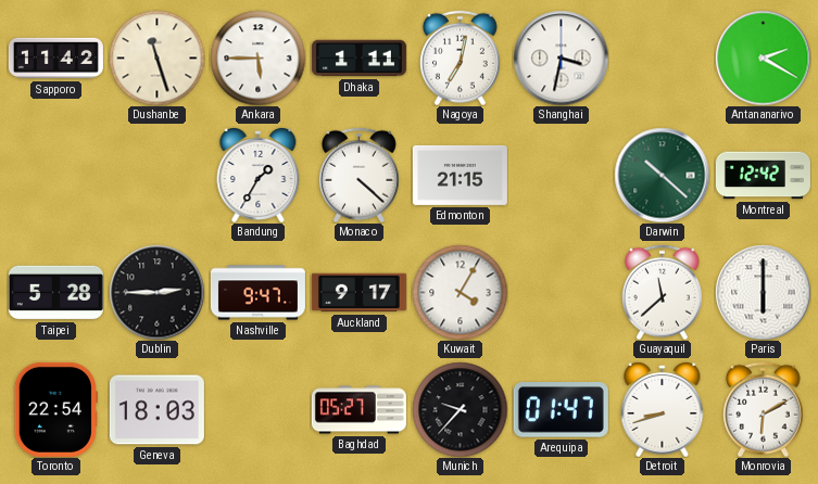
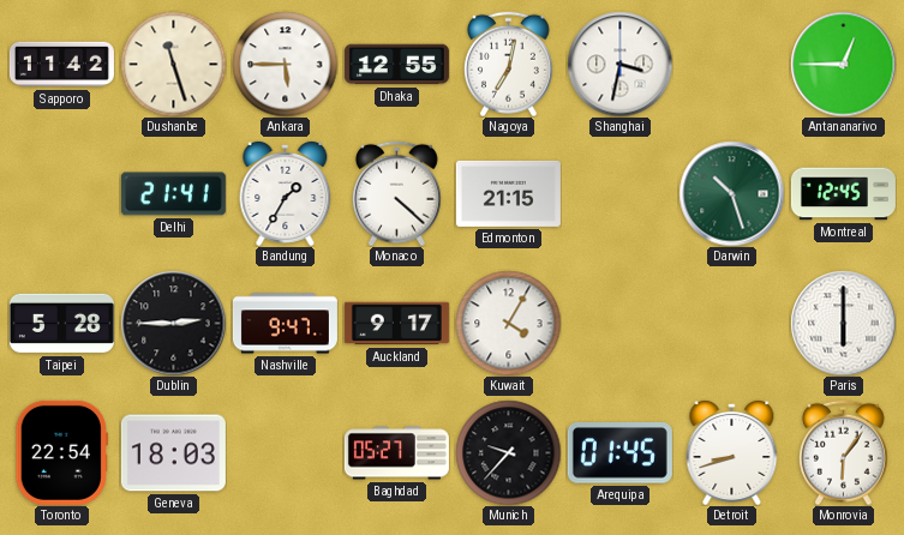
Dhaka: 1:11 -> 12:55
Antananarivo: 2:20 -> 12:45
Delhi: none -> 21:41
Darwin: 10:22 -> 10:27
Montreal: 12:42 -> 12:45
Guayaquil: 11:38 -> none
Arequipa: 01:47 -> 01:45
Monrovia: 6:10 -> 6:06
